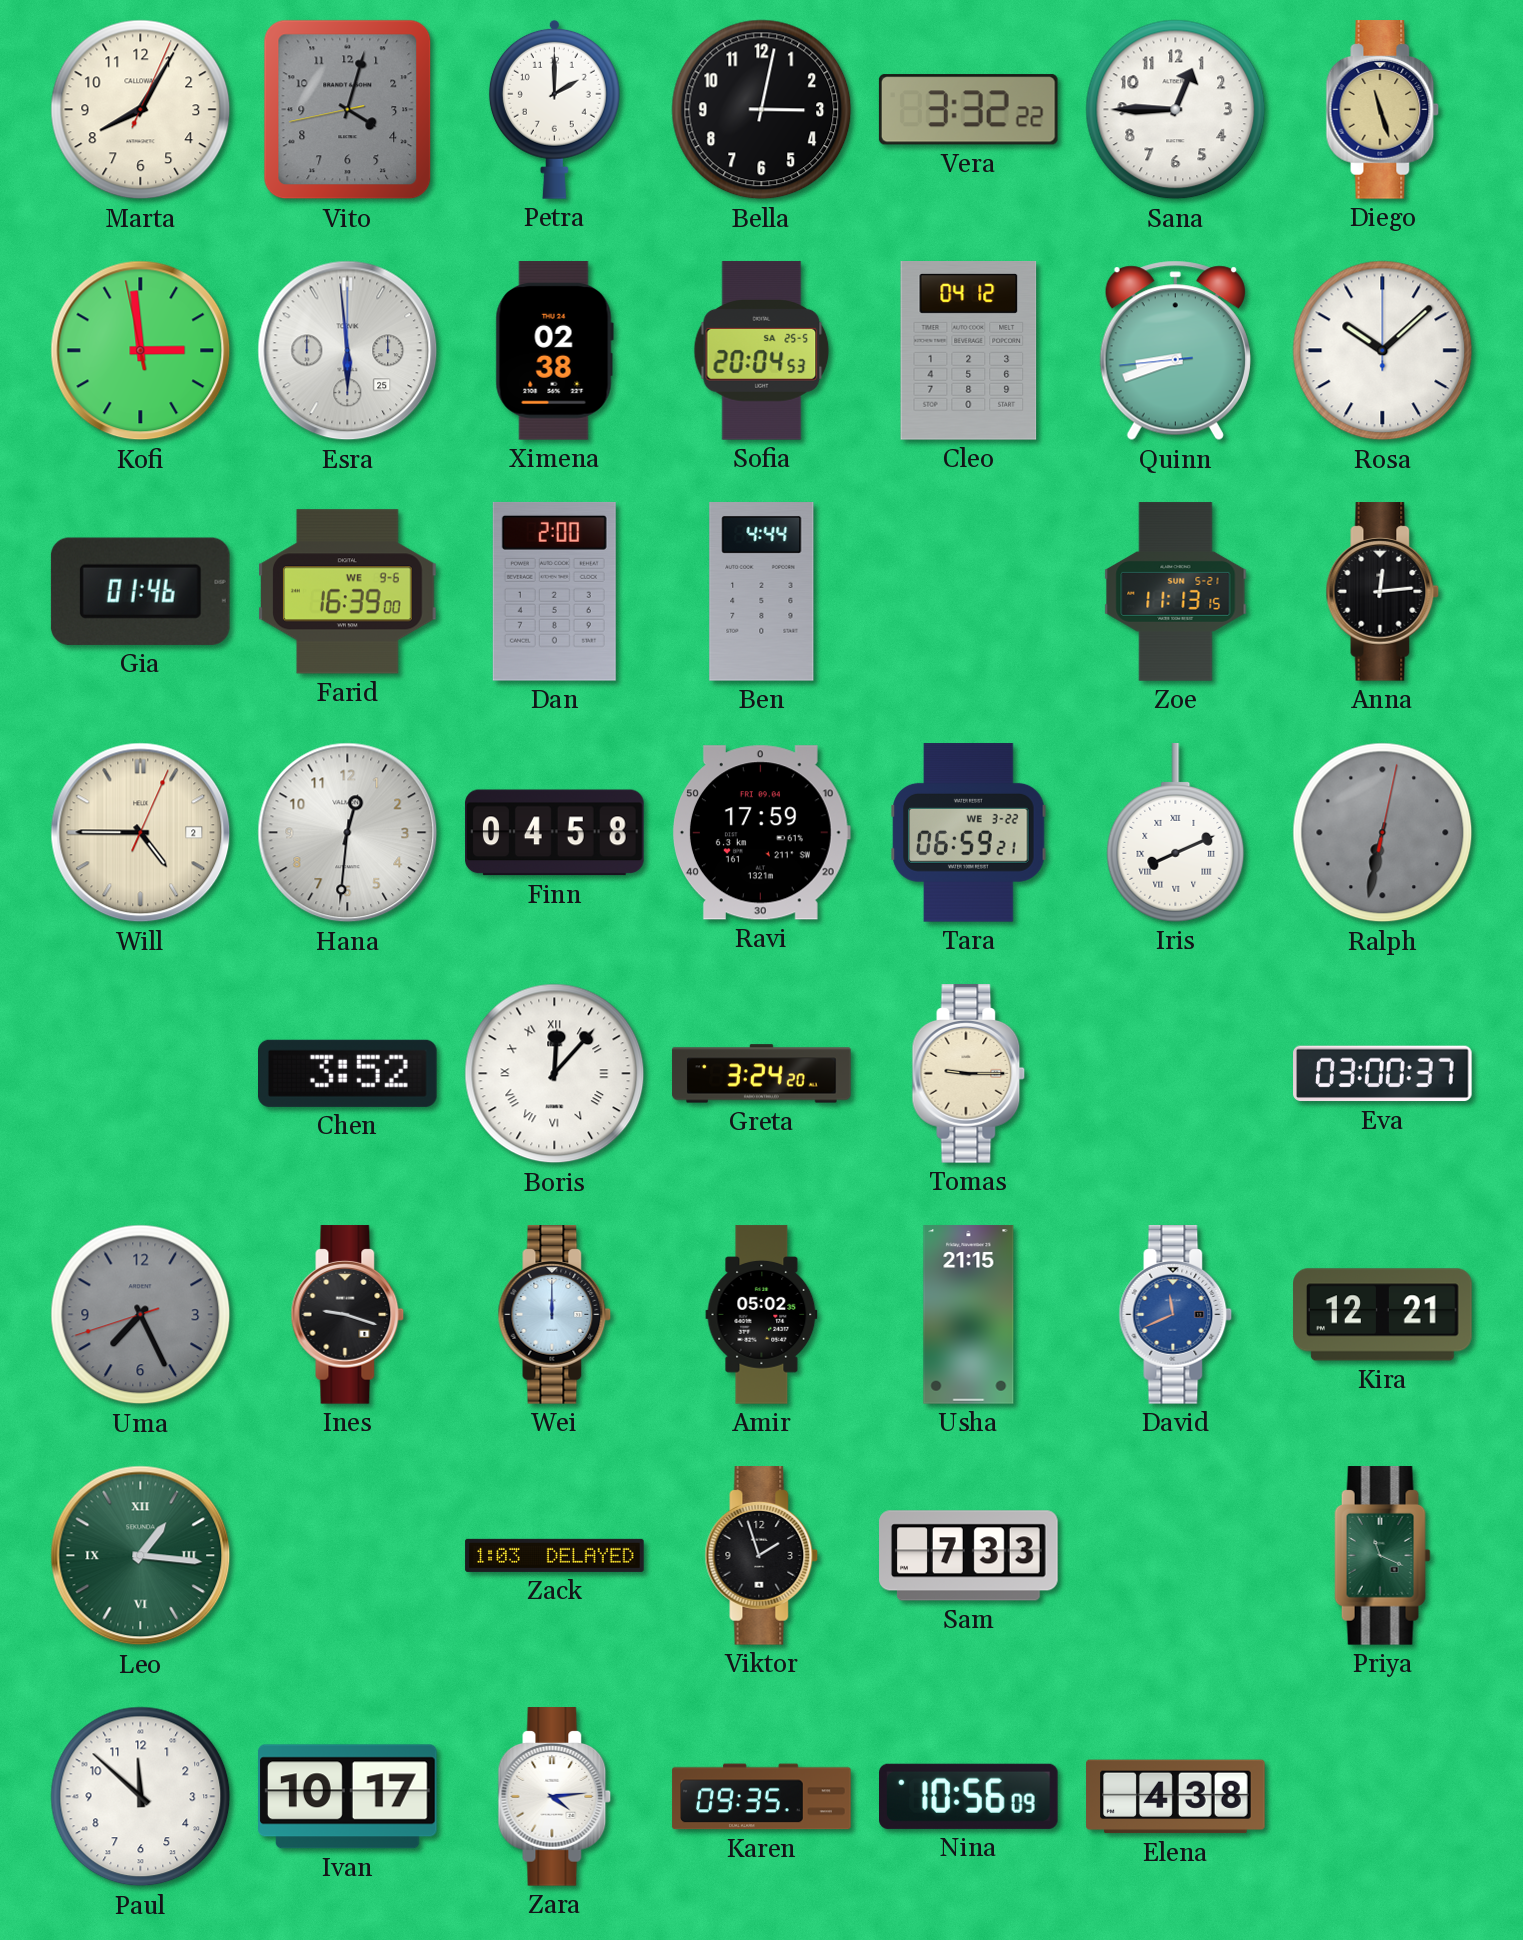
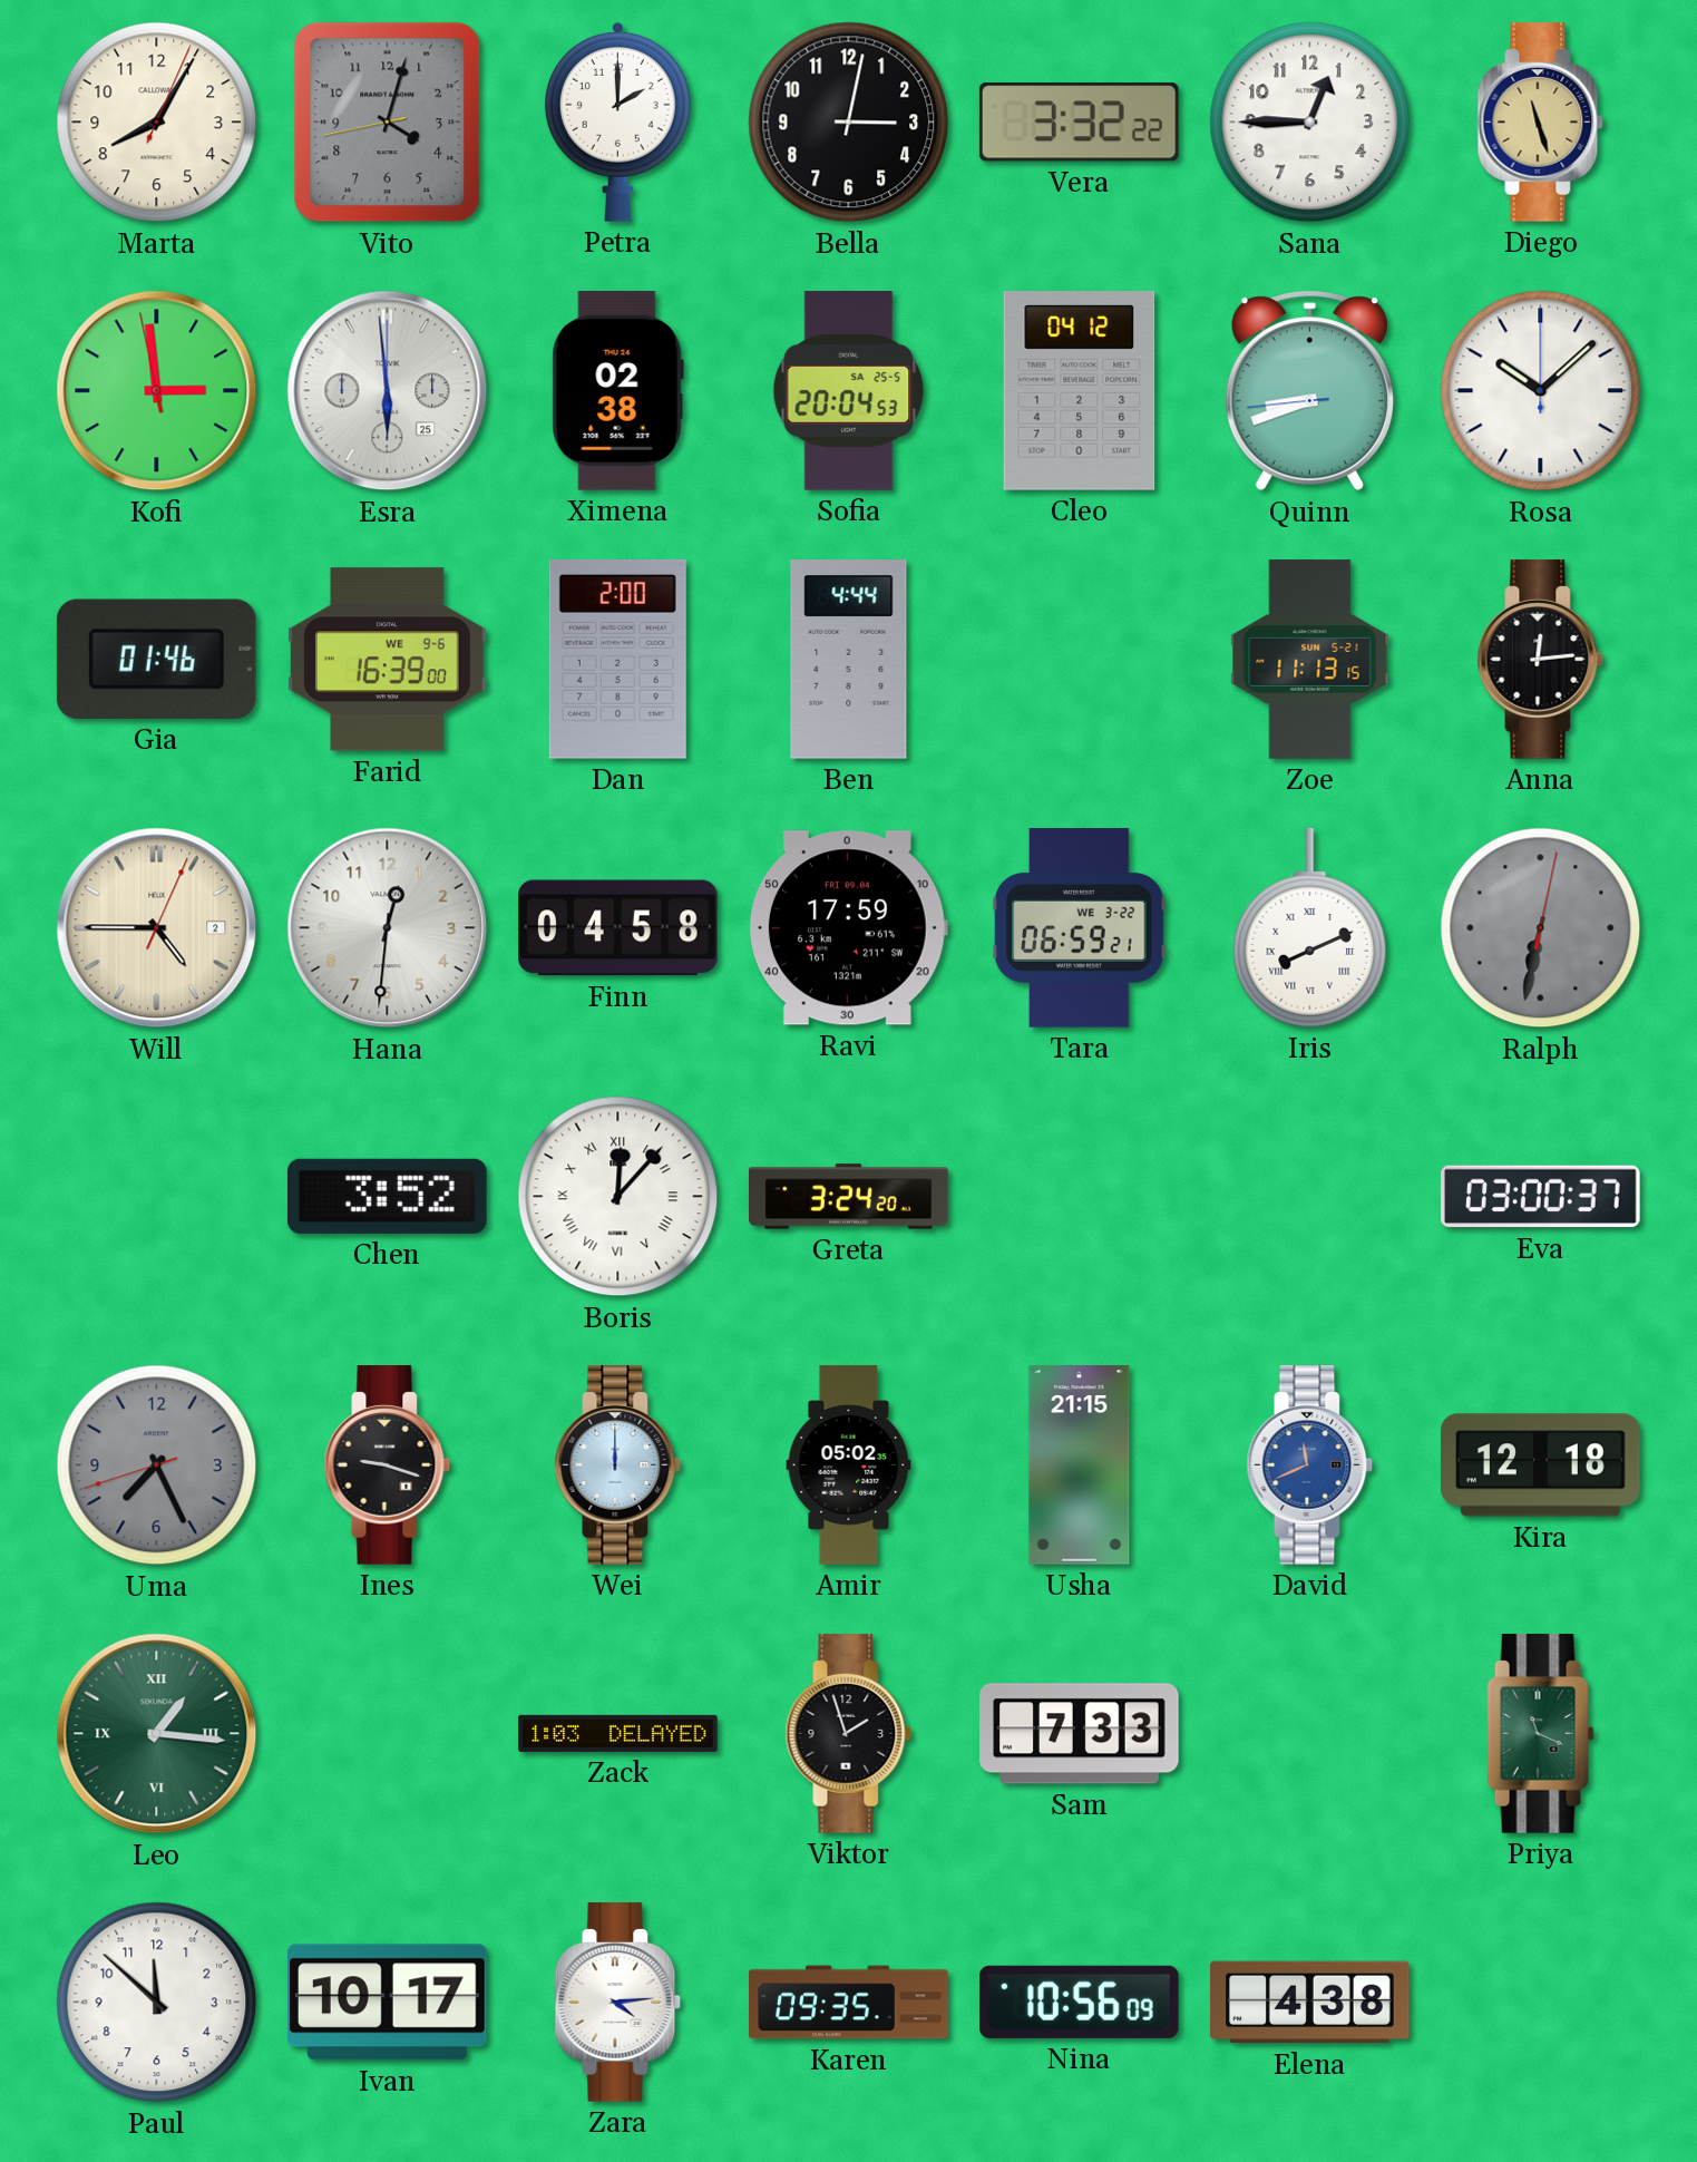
Tomas: 9:15 -> none
Kira: 12:21 -> 12:18
